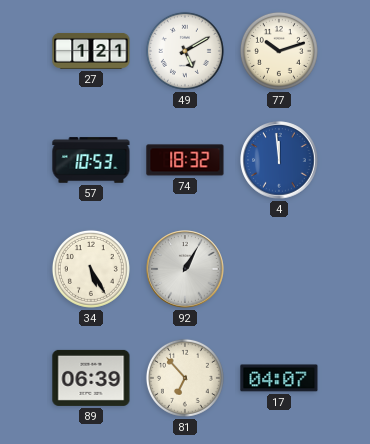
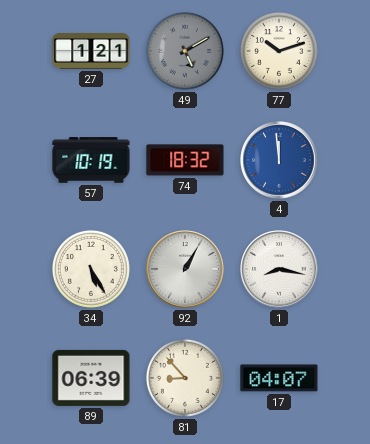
49 dial: white -> grey
57: 10:53 -> 10:19
1: none -> 8:17
81: 6:53 -> 8:53
